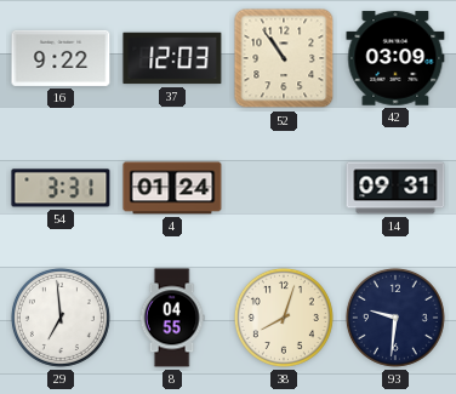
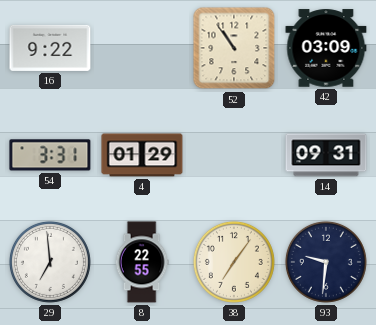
37: 12:03 -> none
4: 01:24 -> 01:29
8: 04:55 -> 22:55
38: 8:03 -> 7:06
